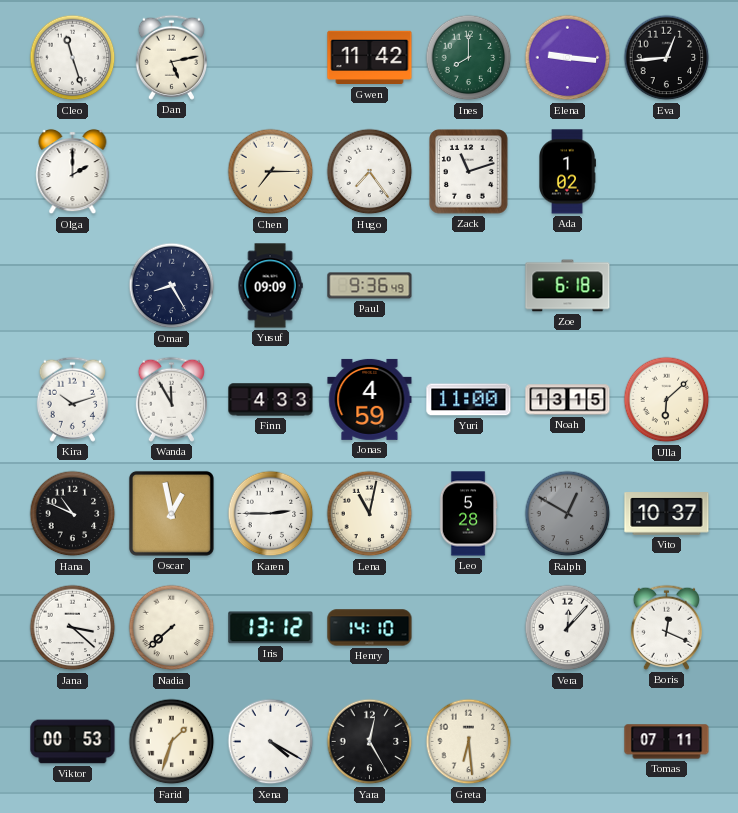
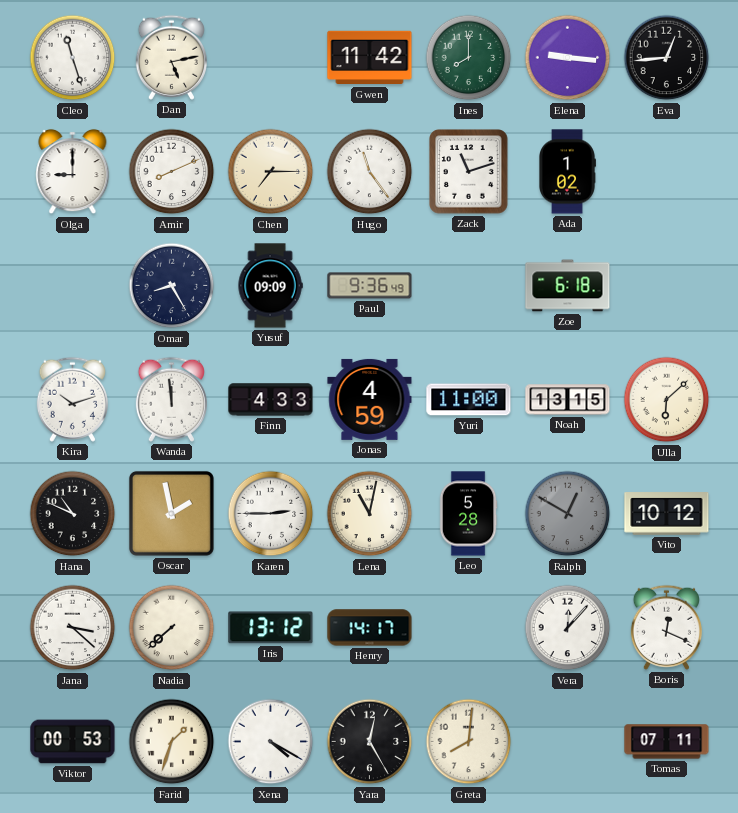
Olga: 2:00 -> 9:00
Amir: none -> 8:11
Hugo: 7:24 -> 11:24
Wanda: 11:55 -> 11:59
Oscar: 12:58 -> 1:58
Vito: 10:37 -> 10:12
Henry: 14:10 -> 14:17
Greta: 6:29 -> 8:01
